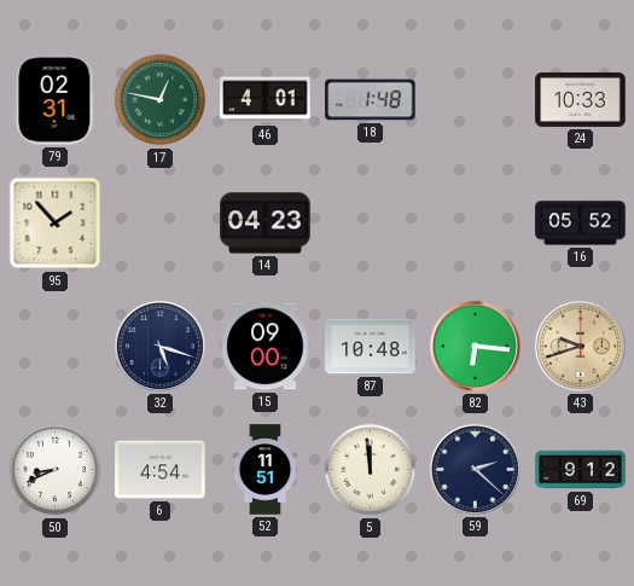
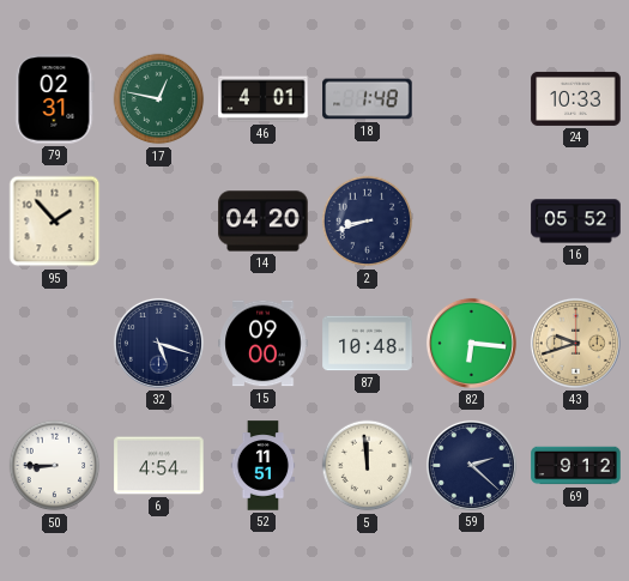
14: 04:23 -> 04:20
2: none -> 8:42
50: 8:41 -> 8:45
